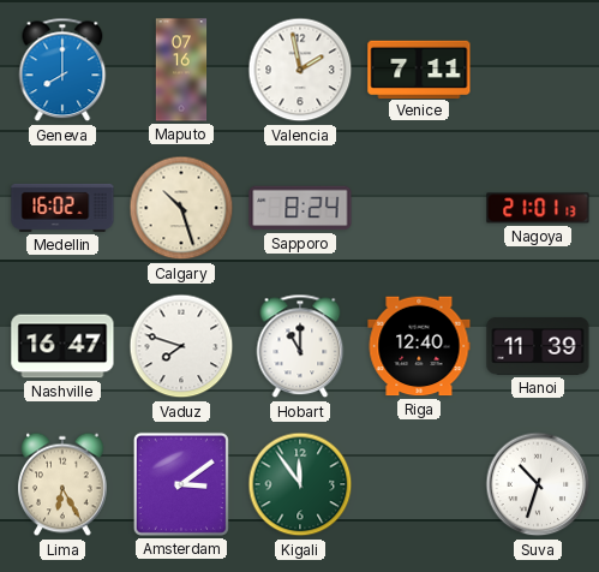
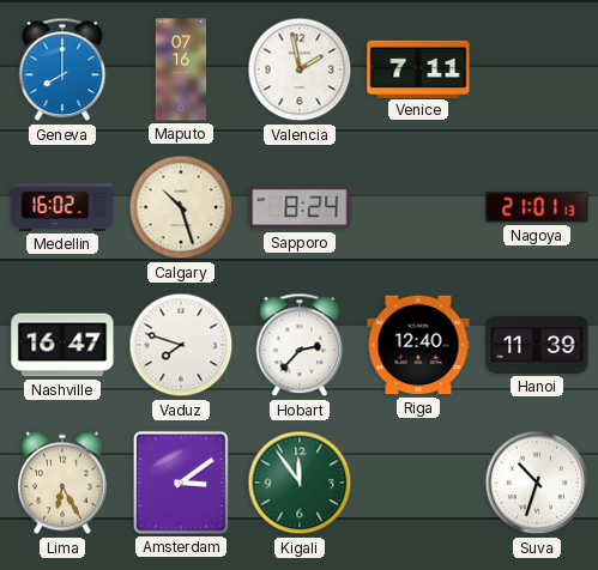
Hobart: 11:00 -> 2:37
